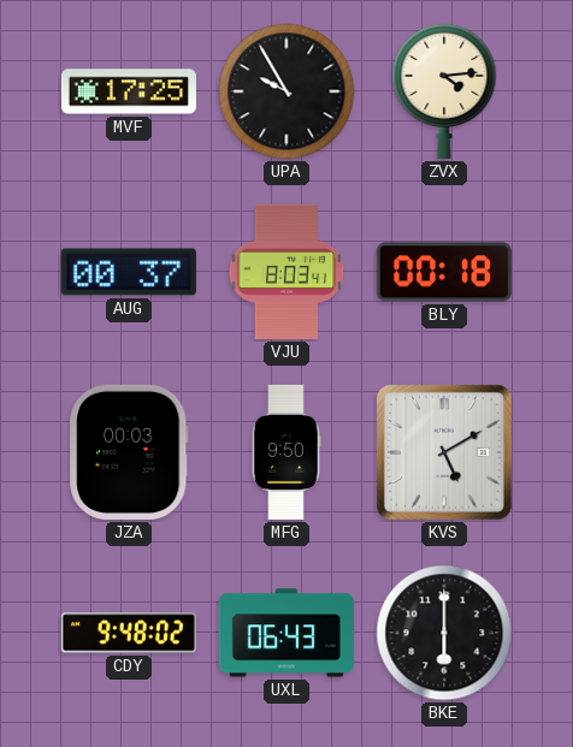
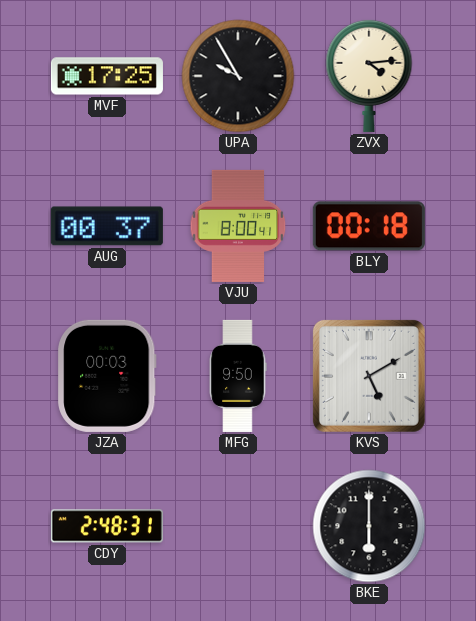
VJU: 8:03 -> 8:00
CDY: 9:48 -> 2:48
UXL: 06:43 -> none
